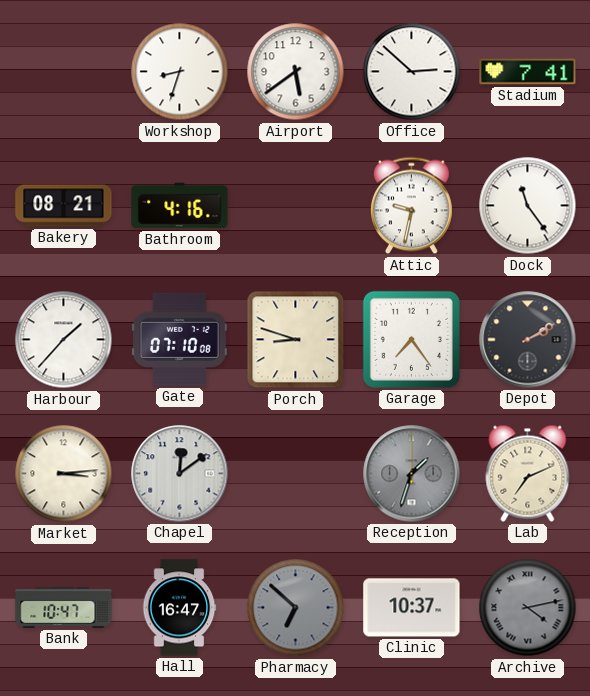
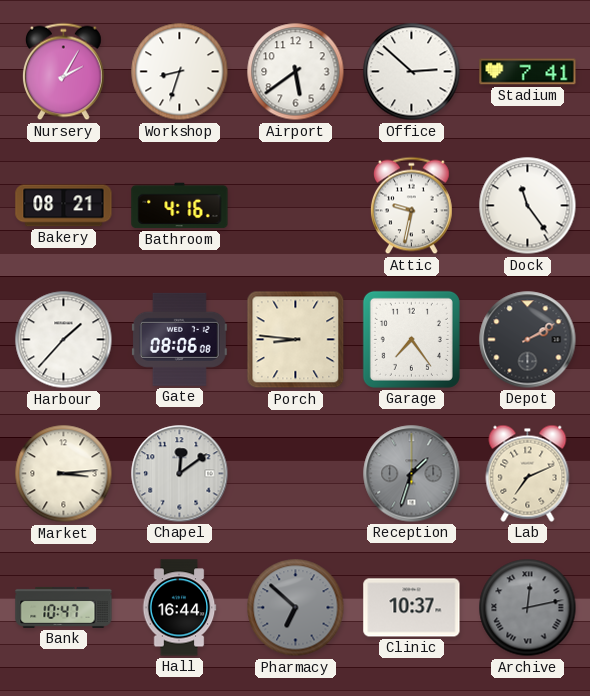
Nursery: none -> 2:05
Gate: 07:10 -> 08:06
Porch: 8:48 -> 8:46
Hall: 16:47 -> 16:44
Archive: 4:13 -> 12:13
